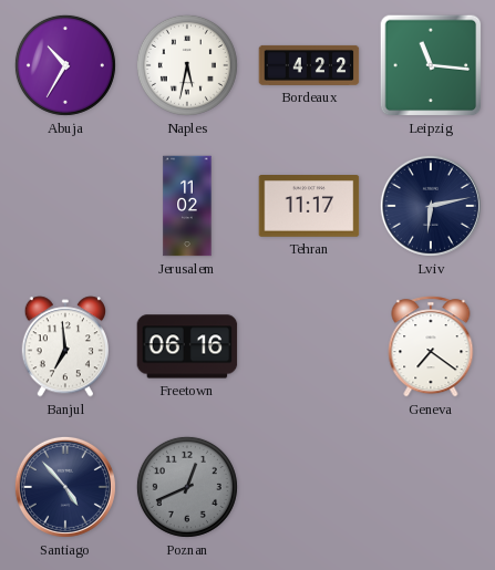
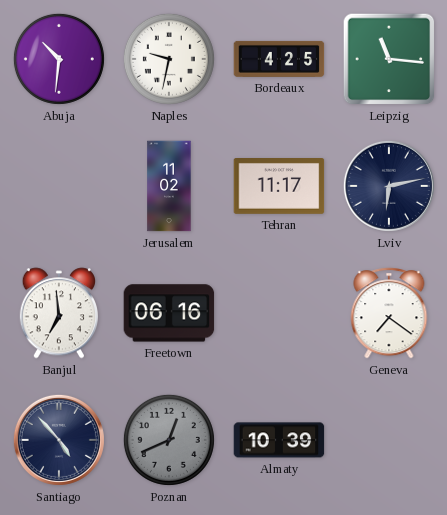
Abuja: 10:35 -> 10:31
Naples: 5:32 -> 9:32
Bordeaux: 4:22 -> 4:25
Almaty: none -> 10:39
